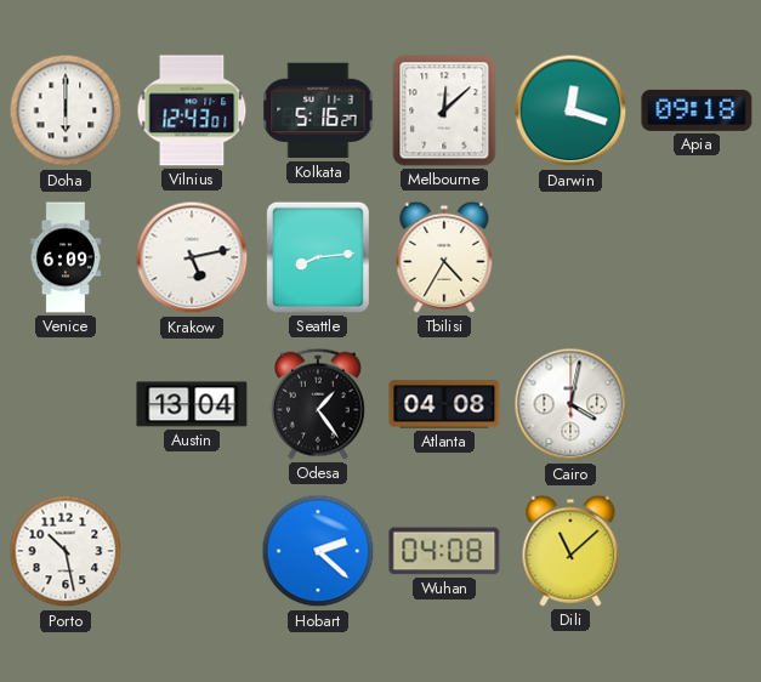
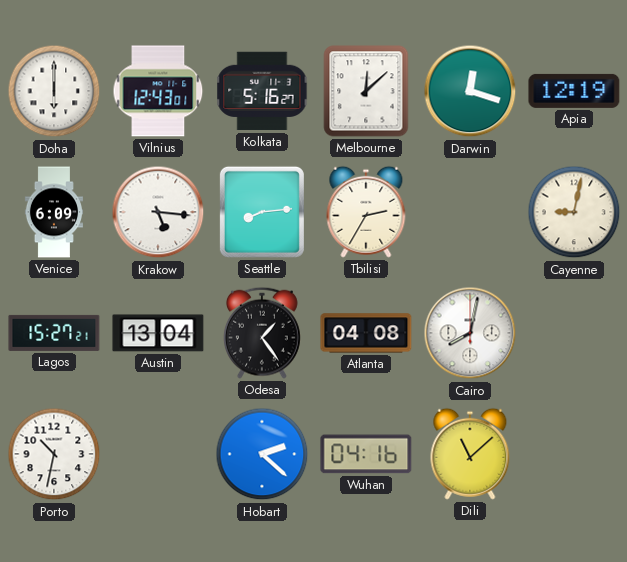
Apia: 09:18 -> 12:19
Krakow: 5:13 -> 5:16
Tbilisi: 4:35 -> 2:35
Cayenne: none -> 9:02
Lagos: none -> 15:27
Cairo: 4:02 -> 8:02
Porto: 10:28 -> 10:32
Wuhan: 04:08 -> 04:16
